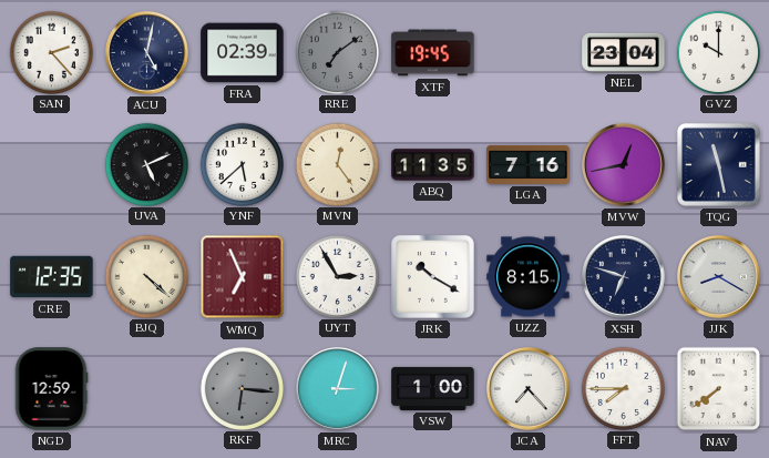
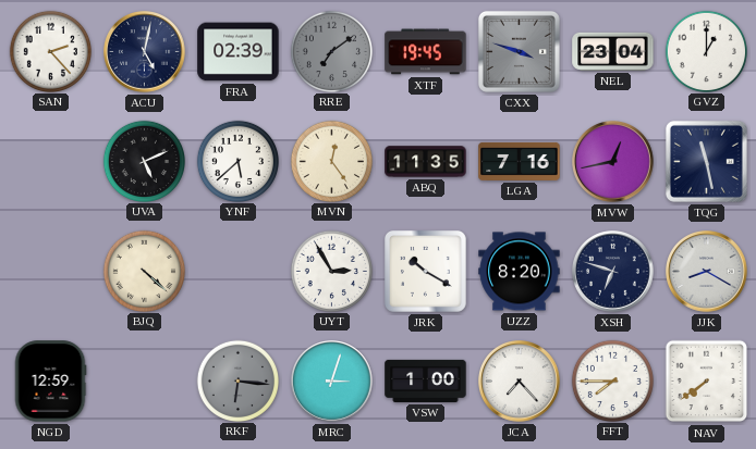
CXX: none -> 3:48
GVZ: 10:00 -> 1:00
CRE: 12:35 -> none
WMQ: 6:56 -> none
UZZ: 8:15 -> 8:20
